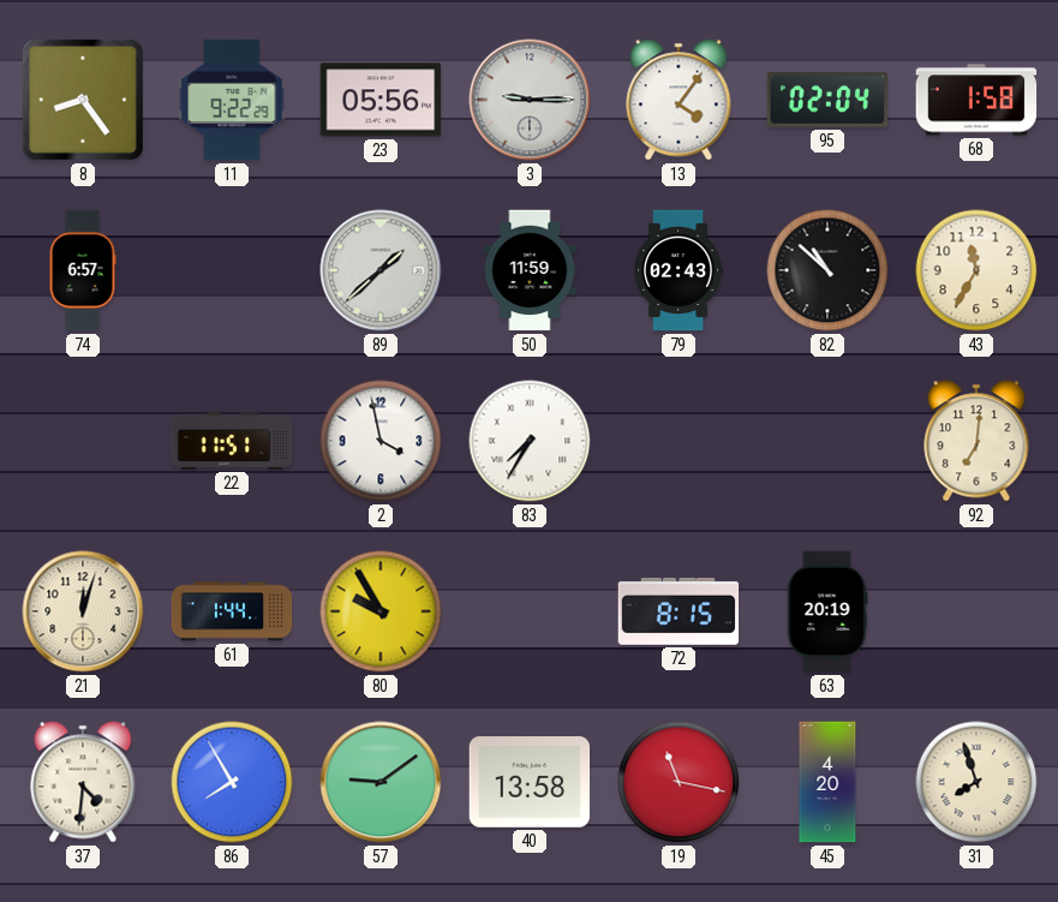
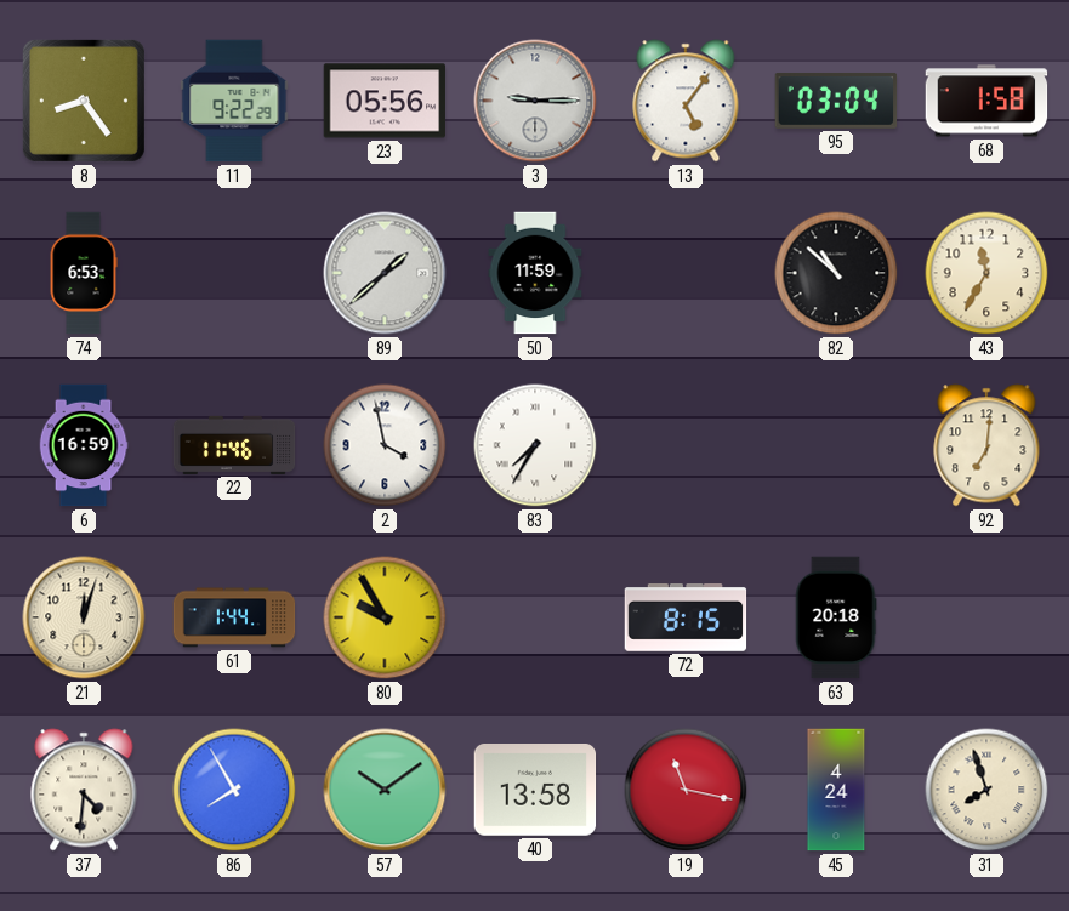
13: 4:06 -> 5:06
95: 02:04 -> 03:04
74: 6:57 -> 6:53
79: 02:43 -> none
6: none -> 16:59
22: 11:51 -> 11:46
63: 20:19 -> 20:18
57: 9:09 -> 10:09
45: 4:20 -> 4:24
